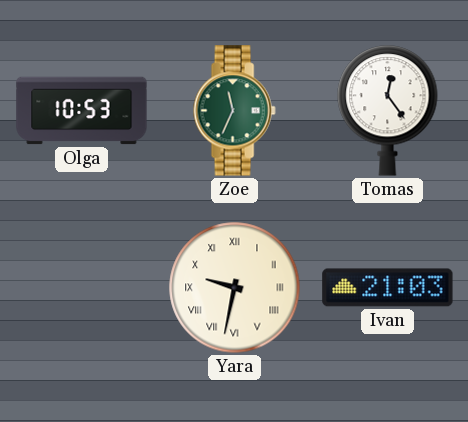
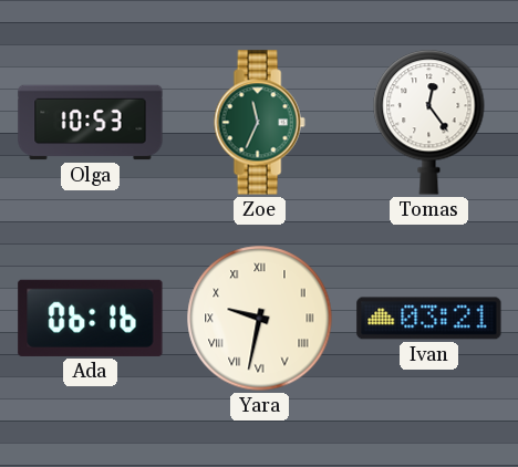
Ada: none -> 06:16
Ivan: 21:03 -> 03:21
